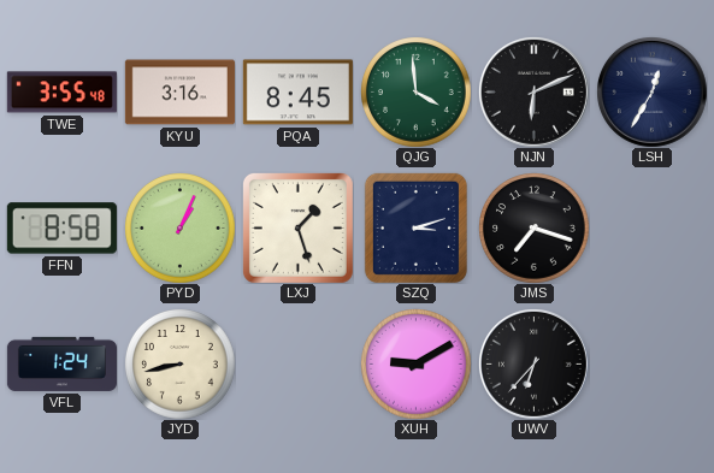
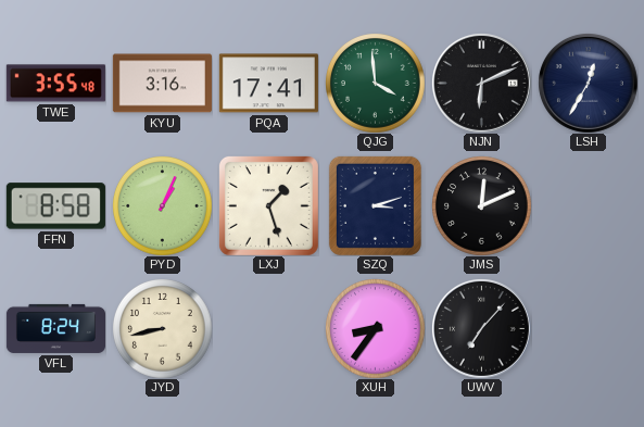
PQA: 8:45 -> 17:41
JMS: 7:18 -> 12:11
VFL: 1:24 -> 8:24
XUH: 9:10 -> 8:36
UWV: 6:37 -> 7:07
